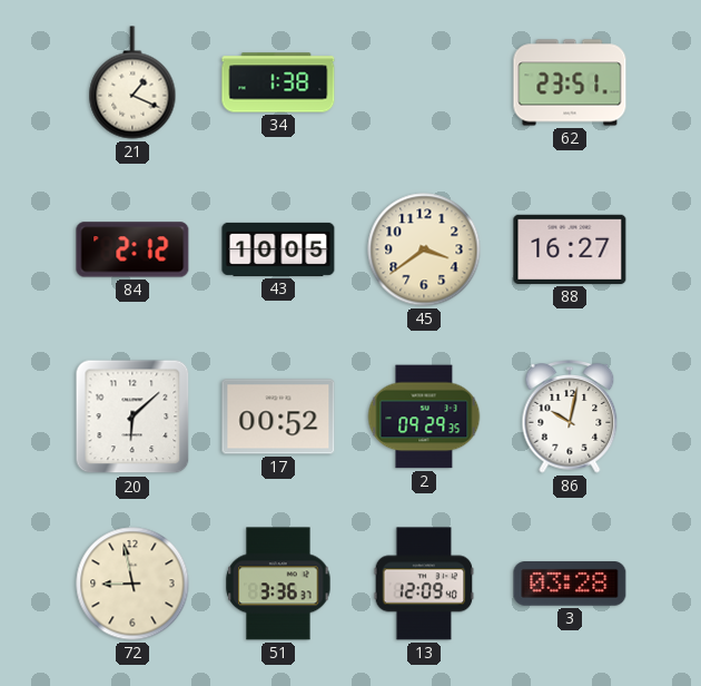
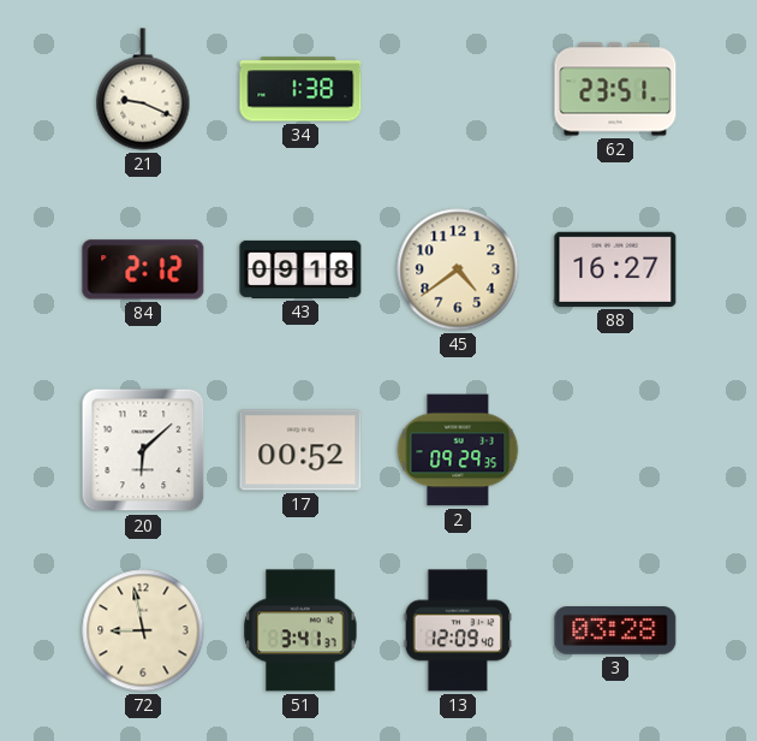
21: 1:19 -> 9:19
43: 10:05 -> 09:18
45: 3:39 -> 4:39
86: 10:02 -> none
51: 3:36 -> 3:41
